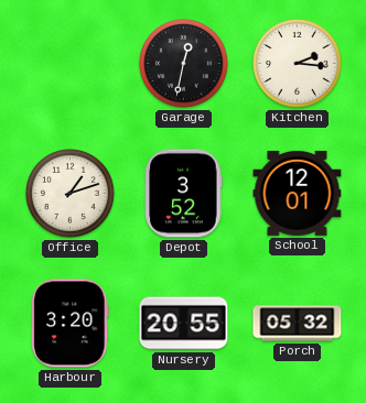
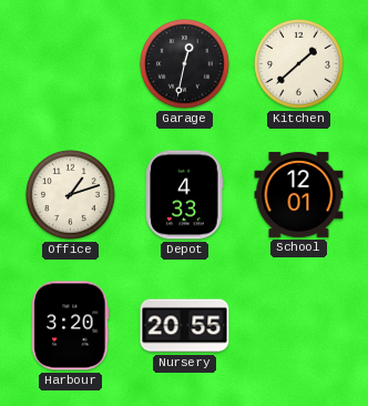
Kitchen: 2:16 -> 1:38
Depot: 3:52 -> 4:33
Porch: 05:32 -> none
